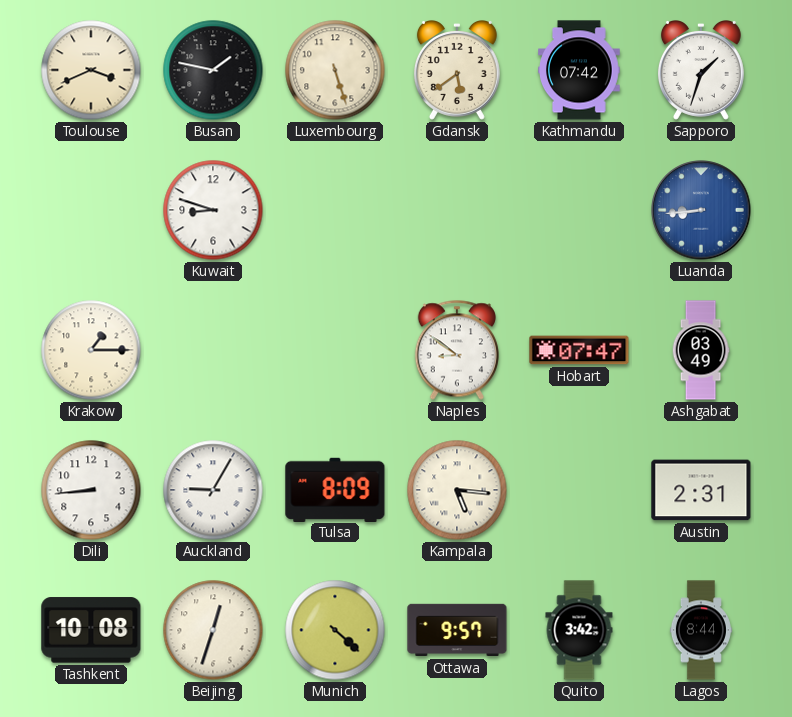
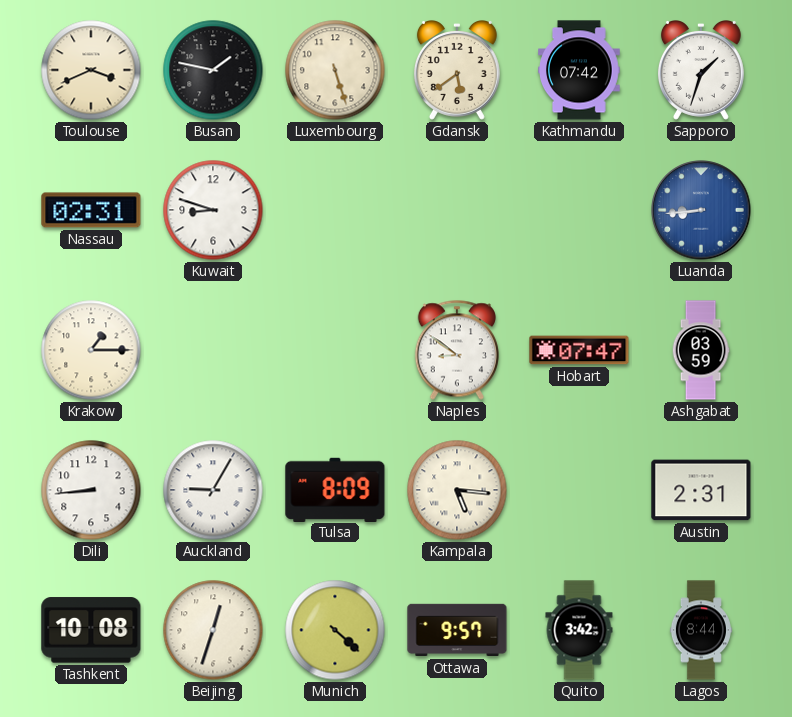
Nassau: none -> 02:31
Ashgabat: 03:49 -> 03:59
